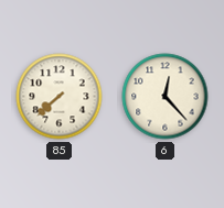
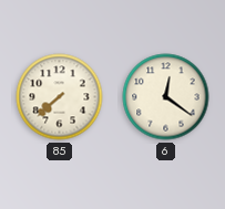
6: 12:23 -> 12:21
